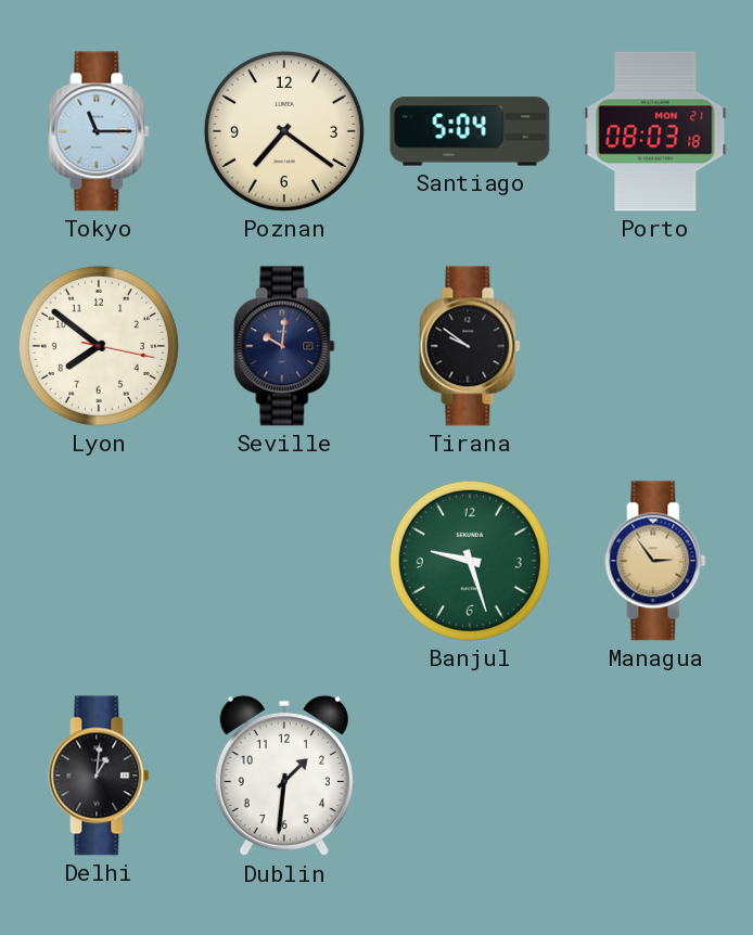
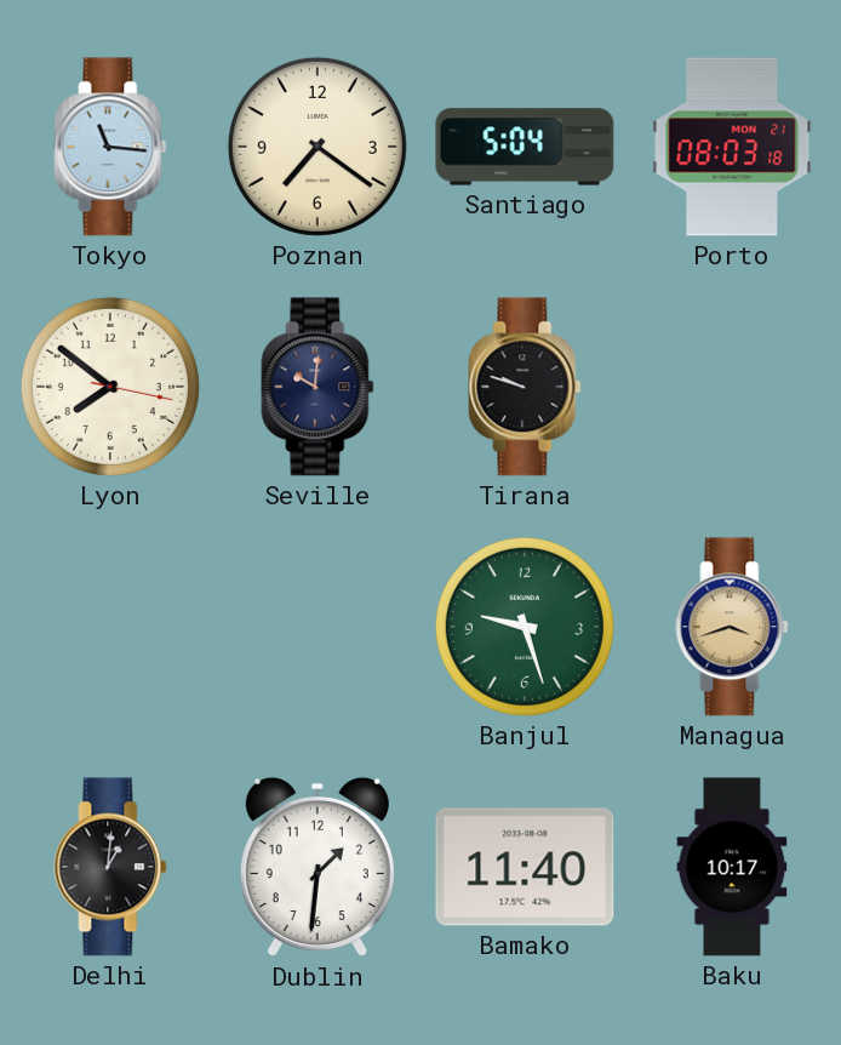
Tokyo: 11:15 -> 11:16
Tirana: 9:51 -> 9:48
Managua: 2:54 -> 3:42
Bamako: none -> 11:40
Baku: none -> 10:17
